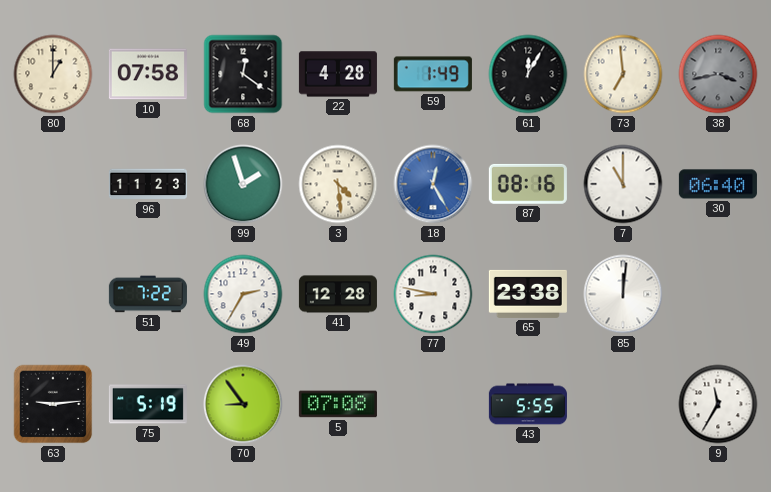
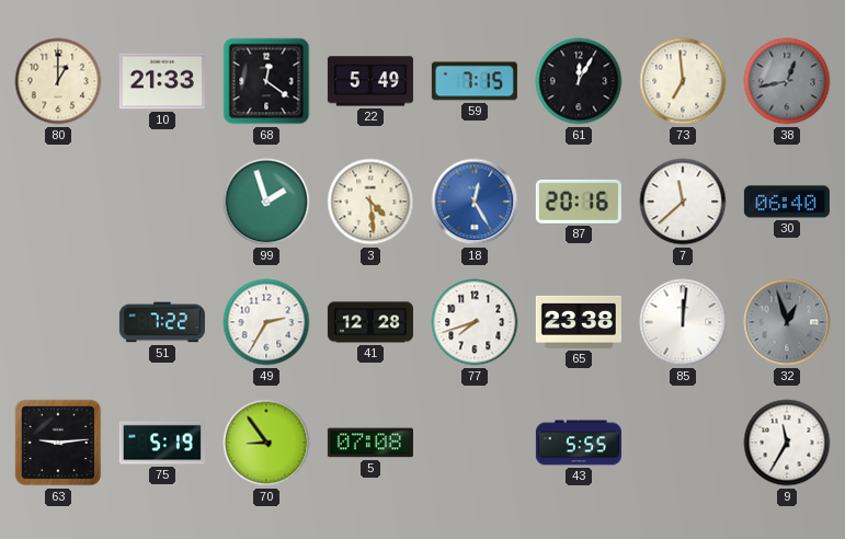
10: 07:58 -> 21:33
22: 4:28 -> 5:49
59: 1:49 -> 7:15
38: 3:43 -> 12:43
96: 11:23 -> none
87: 08:16 -> 20:16
7: 11:00 -> 11:38
77: 8:47 -> 7:42
32: none -> 12:57
